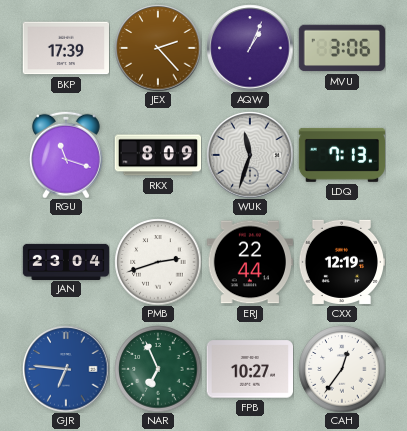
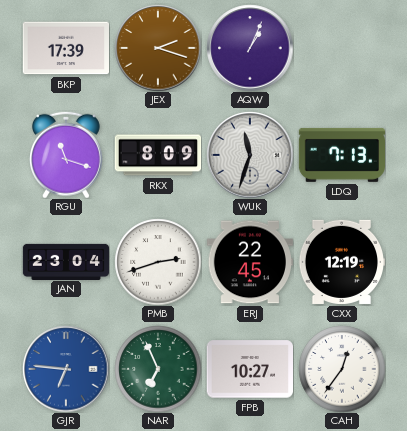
JEX: 2:23 -> 2:18
MVU: 3:06 -> none
ERJ: 22:44 -> 22:45
